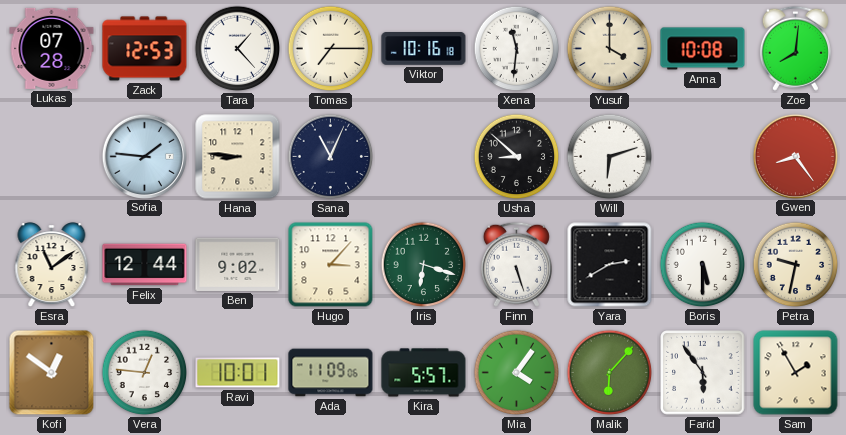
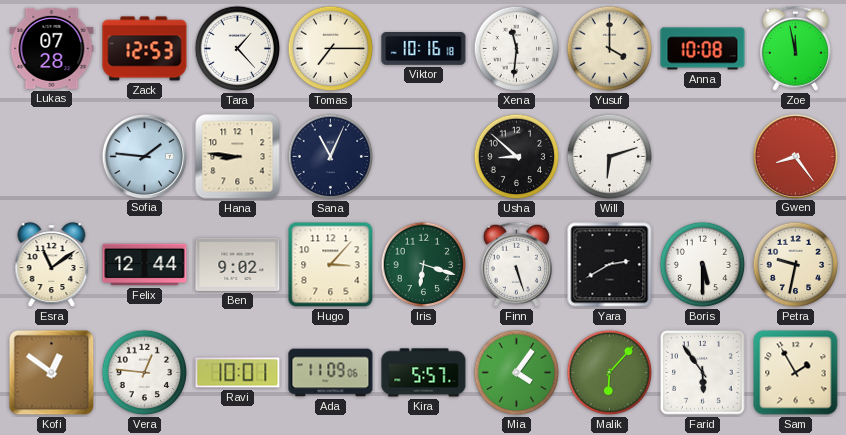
Zoe: 8:01 -> 11:58
